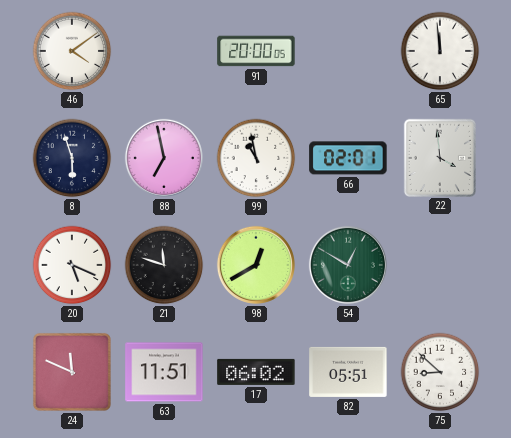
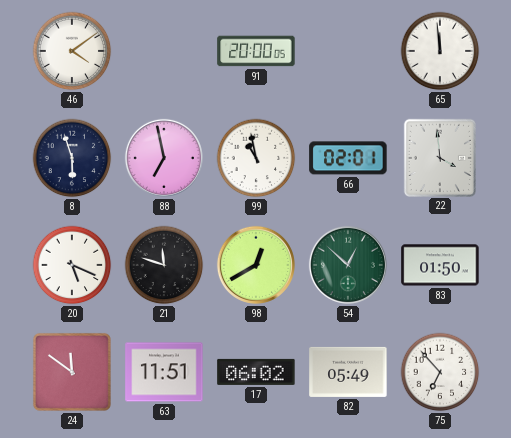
54: 12:50 -> 12:52
83: none -> 01:50
24: 11:49 -> 11:51
82: 05:51 -> 05:49
75: 8:52 -> 6:53
